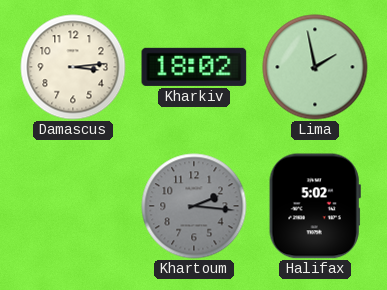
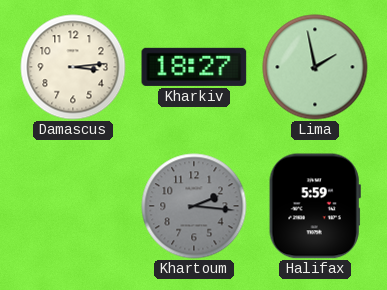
Kharkiv: 18:02 -> 18:27
Halifax: 5:02 -> 5:59
